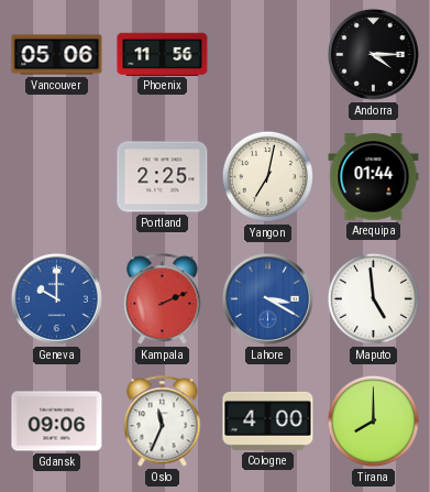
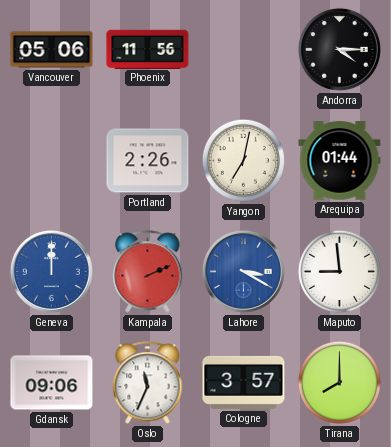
Portland: 2:25 -> 2:26
Geneva: 10:00 -> 12:00
Maputo: 4:59 -> 8:59
Cologne: 4:00 -> 3:57
